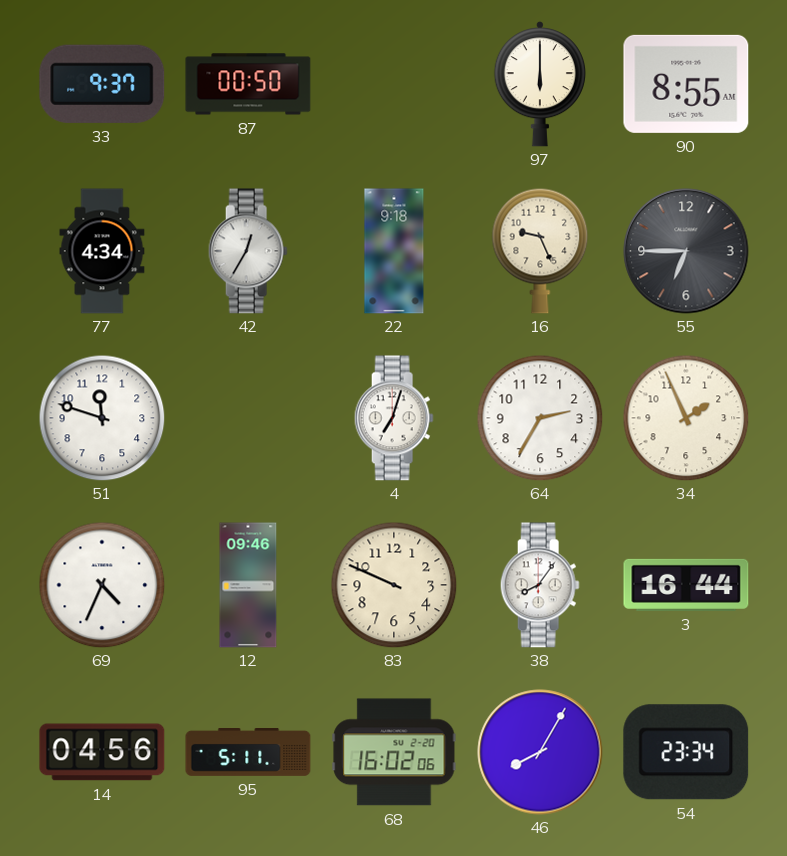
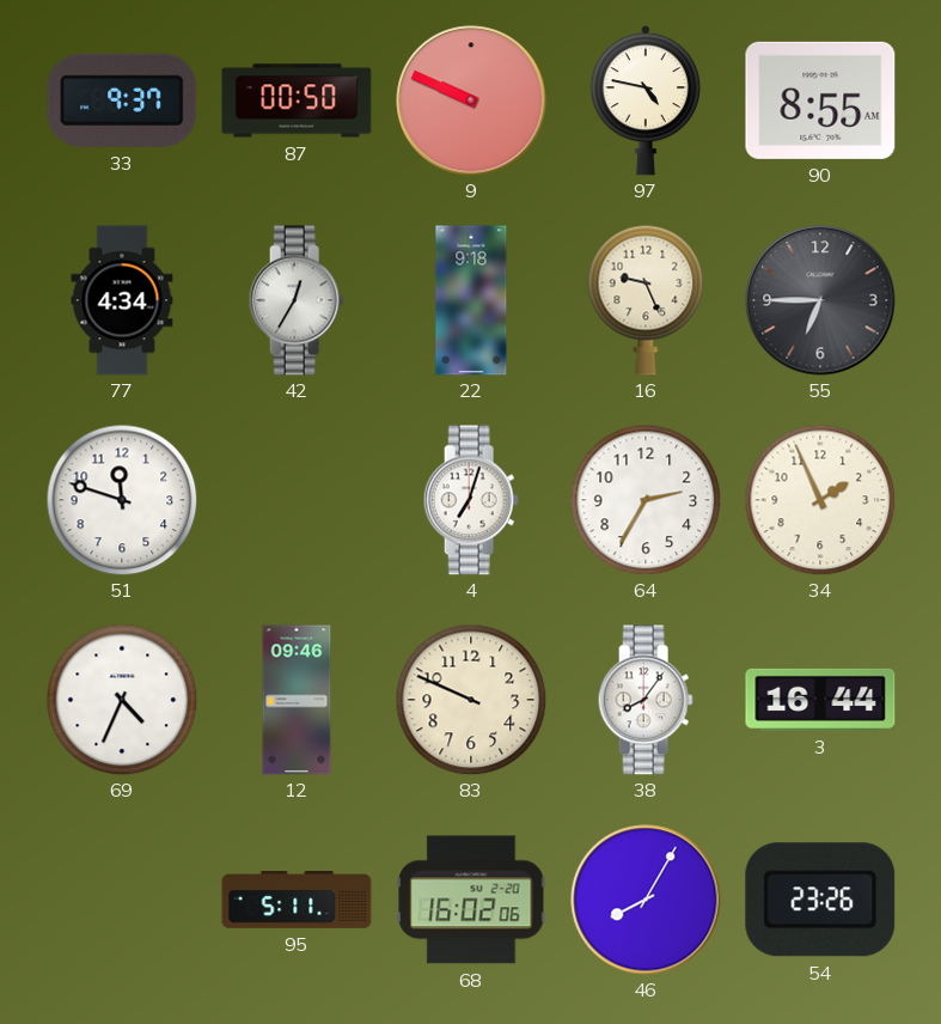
9: none -> 9:49
97: 6:00 -> 4:47
14: 04:56 -> none
54: 23:34 -> 23:26
